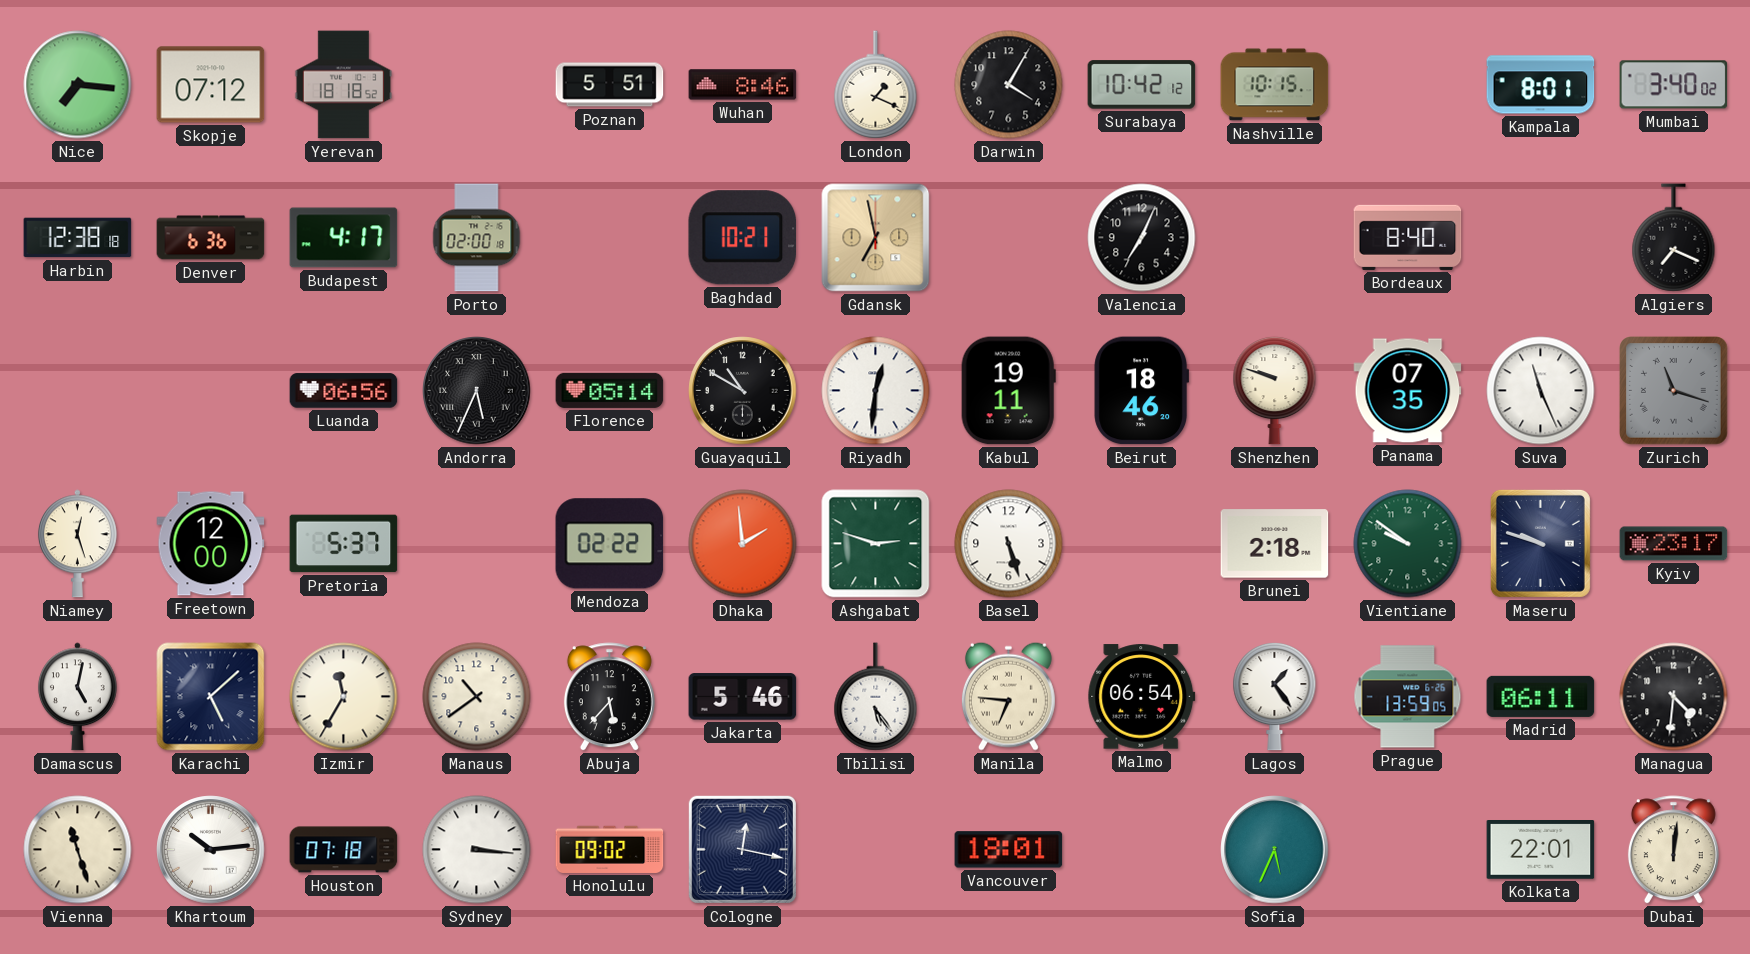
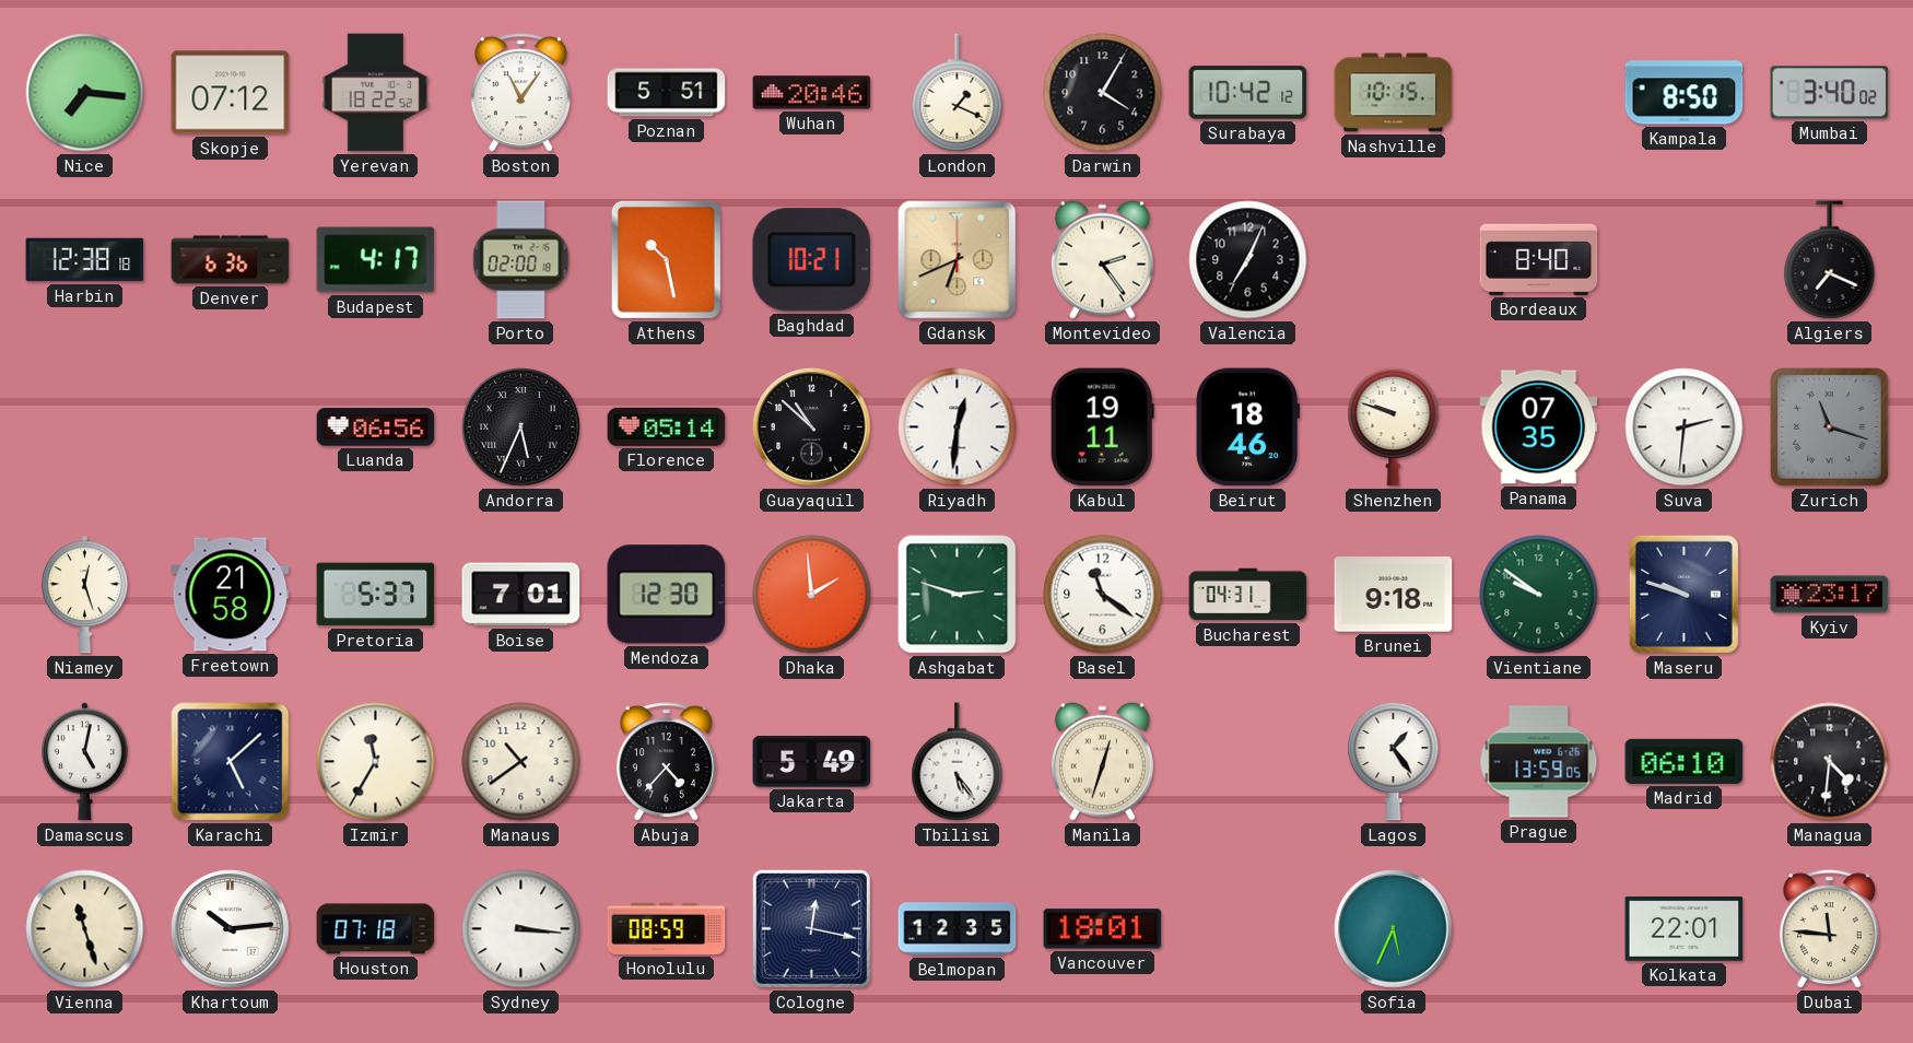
Yerevan: 18:18 -> 18:22
Boston: none -> 11:06
Wuhan: 8:46 -> 20:46
Kampala: 8:01 -> 8:50
Athens: none -> 10:28
Gdansk: 6:58 -> 6:41
Montevideo: none -> 2:24
Guayaquil: 10:50 -> 10:52
Suva: 11:26 -> 2:31
Freetown: 12:00 -> 21:58
Boise: none -> 7:01
Mendoza: 02:22 -> 12:30
Basel: 5:27 -> 11:21
Bucharest: none -> 04:31
Brunei: 2:18 -> 9:18
Abuja: 5:37 -> 4:37
Jakarta: 5:46 -> 5:49
Manila: 6:46 -> 12:33
Malmo: 06:54 -> none
Madrid: 06:11 -> 06:10
Honolulu: 09:02 -> 08:59
Belmopan: none -> 12:35
Dubai: 12:01 -> 11:46
